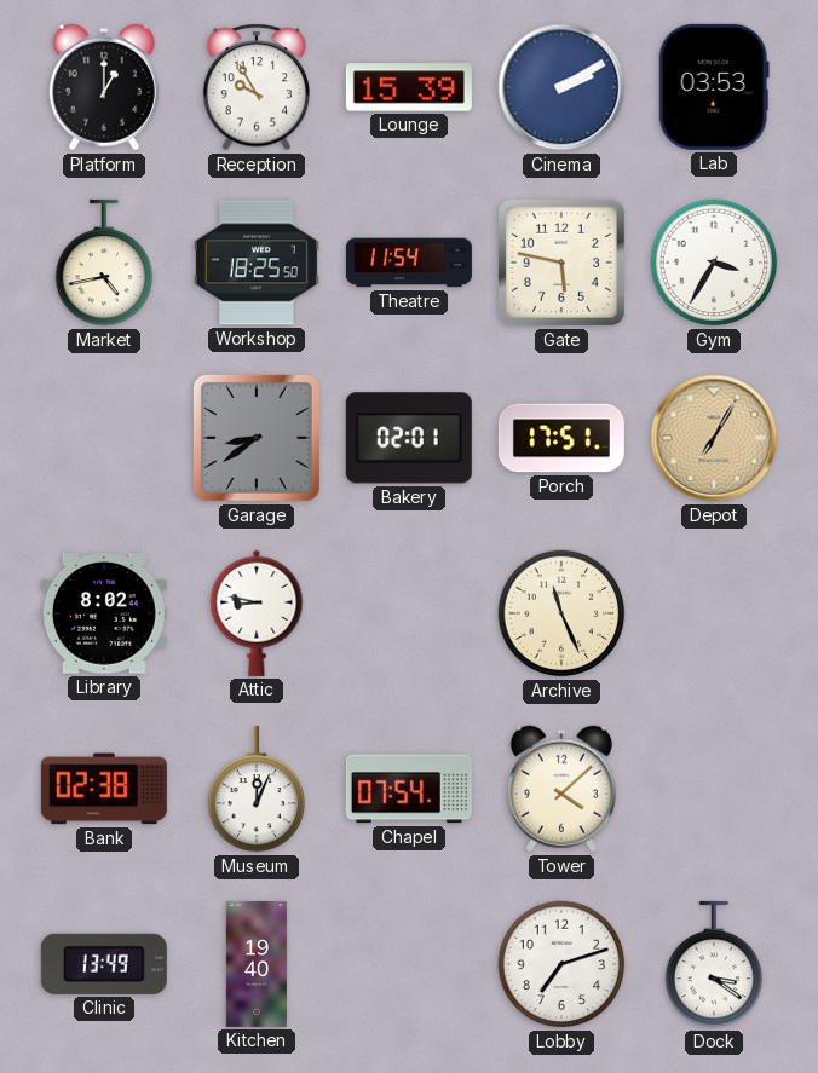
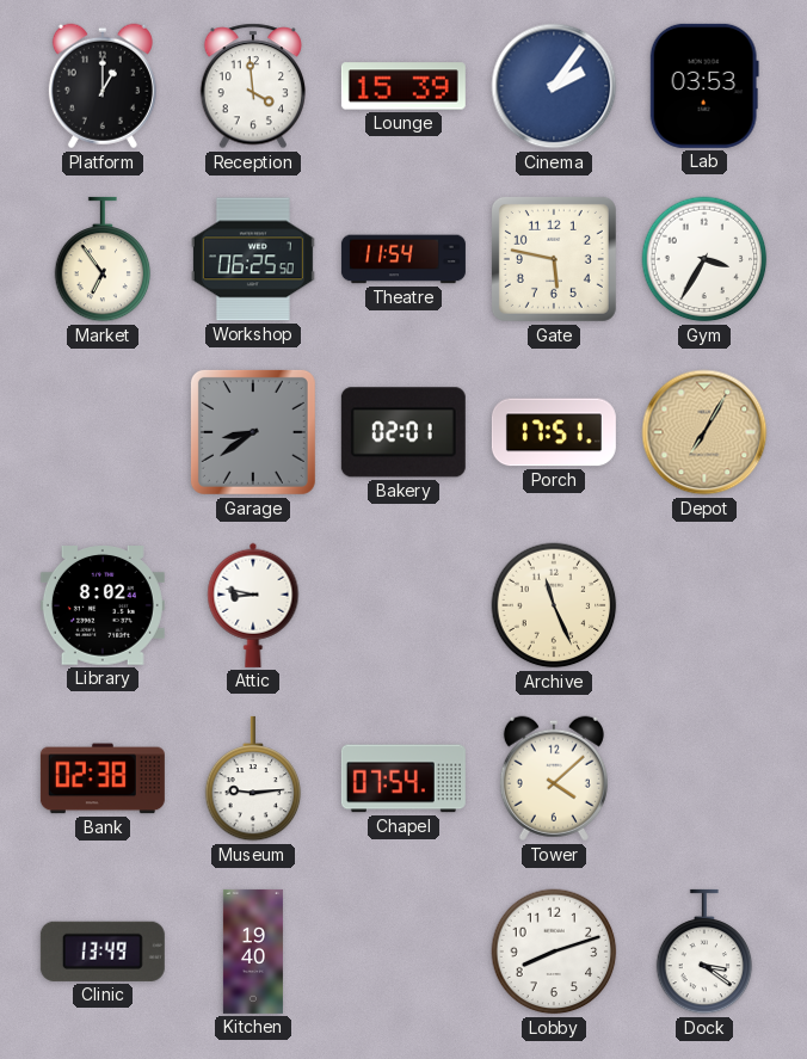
Reception: 9:55 -> 3:59
Cinema: 2:10 -> 2:06
Market: 4:43 -> 6:54
Workshop: 18:25 -> 06:25
Museum: 12:04 -> 9:14
Lobby: 7:12 -> 8:12
